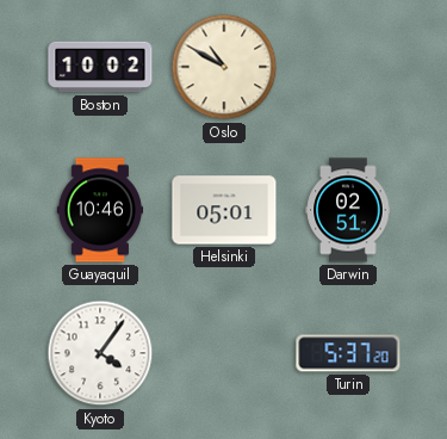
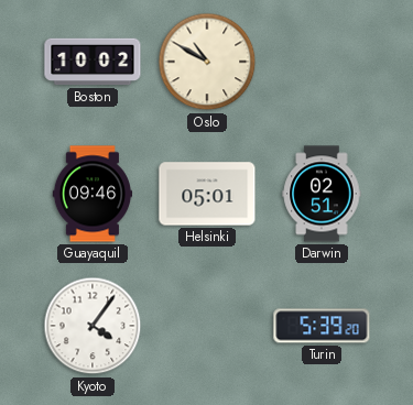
Guayaquil: 10:46 -> 09:46
Turin: 5:37 -> 5:39
